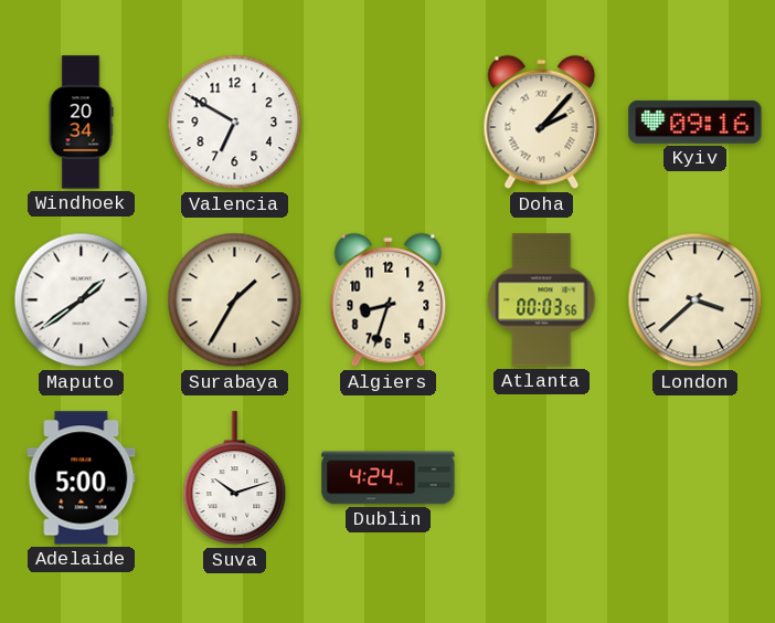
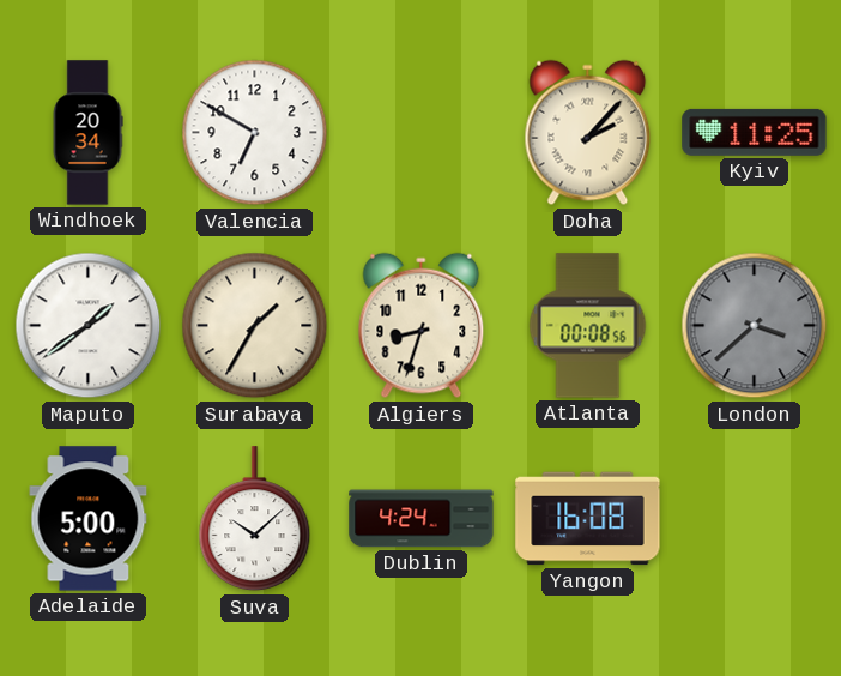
Kyiv: 09:16 -> 11:25
Atlanta: 00:03 -> 00:08
London dial: cream -> grey
Suva: 10:12 -> 10:08
Yangon: none -> 16:08
